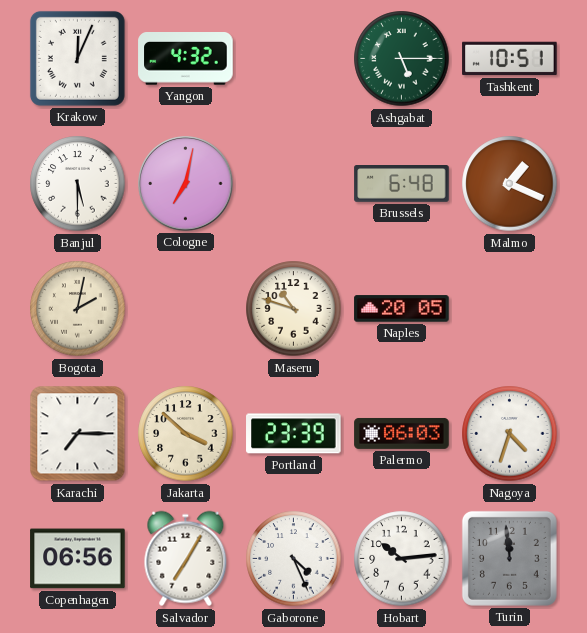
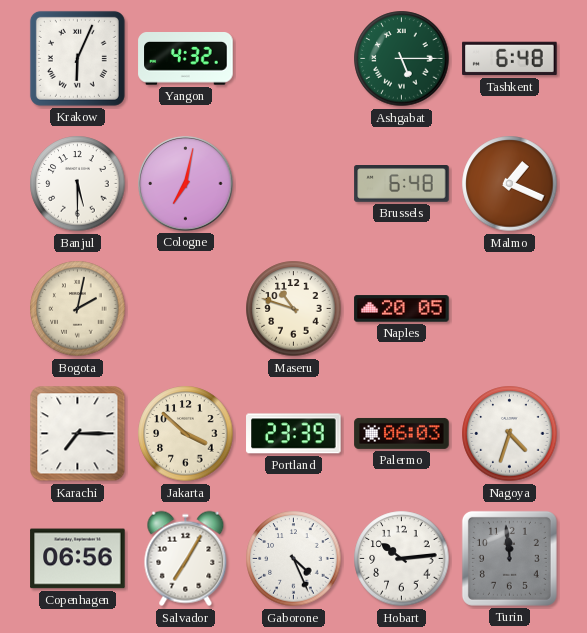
Krakow: 12:04 -> 6:04
Tashkent: 10:51 -> 6:48
